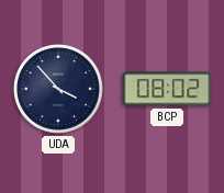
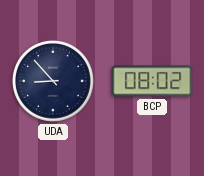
UDA: 3:53 -> 8:53
